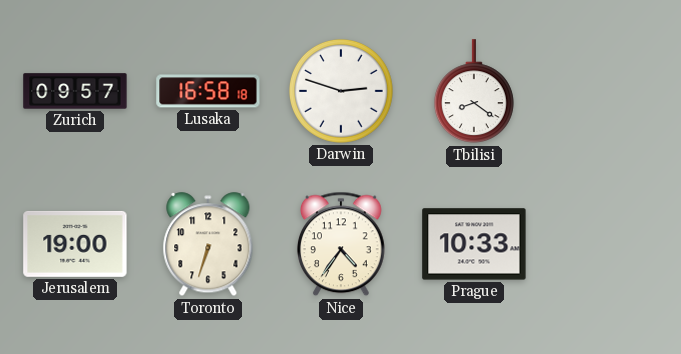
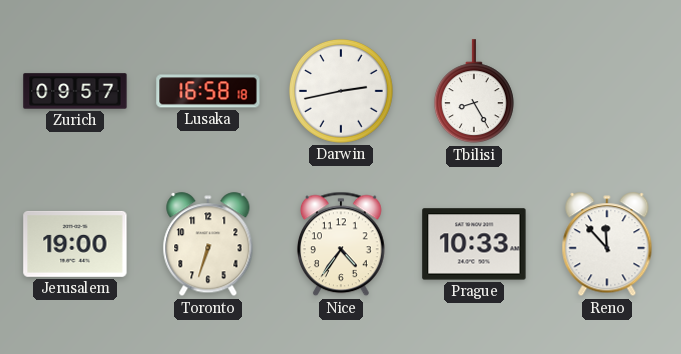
Darwin: 2:48 -> 2:43
Tbilisi: 8:21 -> 8:25
Reno: none -> 11:53
